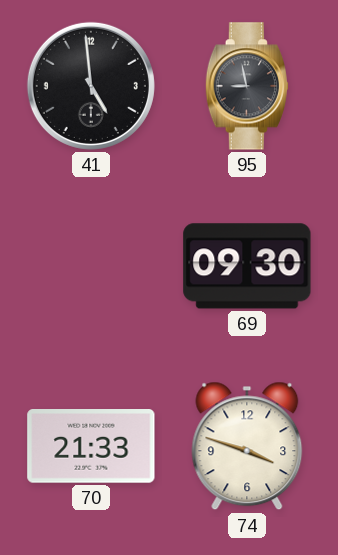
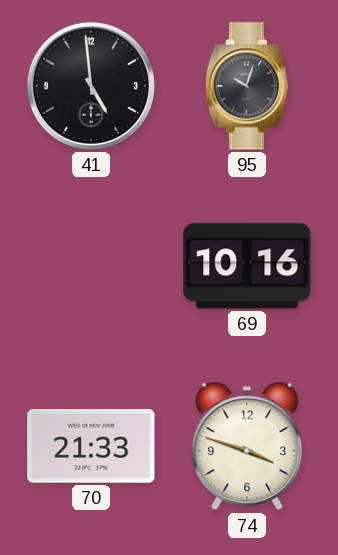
95: 8:58 -> 10:03
69: 09:30 -> 10:16
